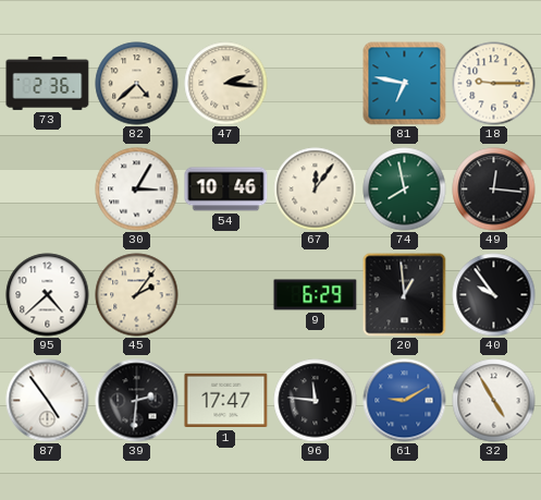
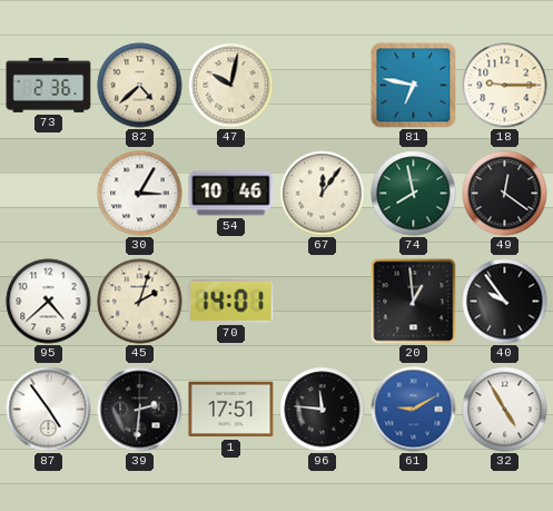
47: 2:16 -> 10:02
49: 12:16 -> 12:21
45: 2:06 -> 2:03
70: none -> 14:01
9: 6:29 -> none
1: 17:47 -> 17:51
